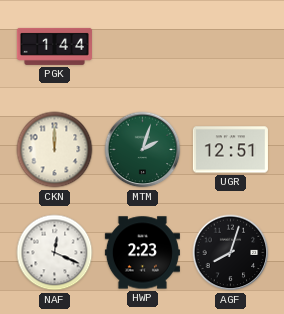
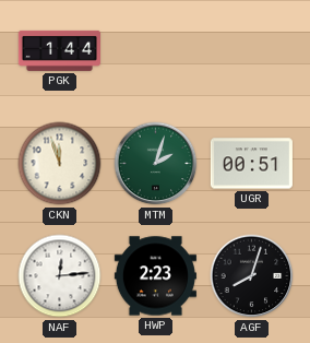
CKN: 12:00 -> 11:57
UGR: 12:51 -> 00:51
NAF: 12:19 -> 12:14
